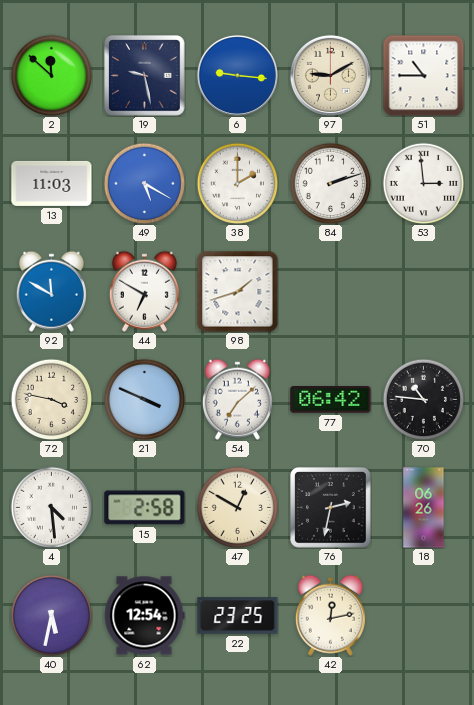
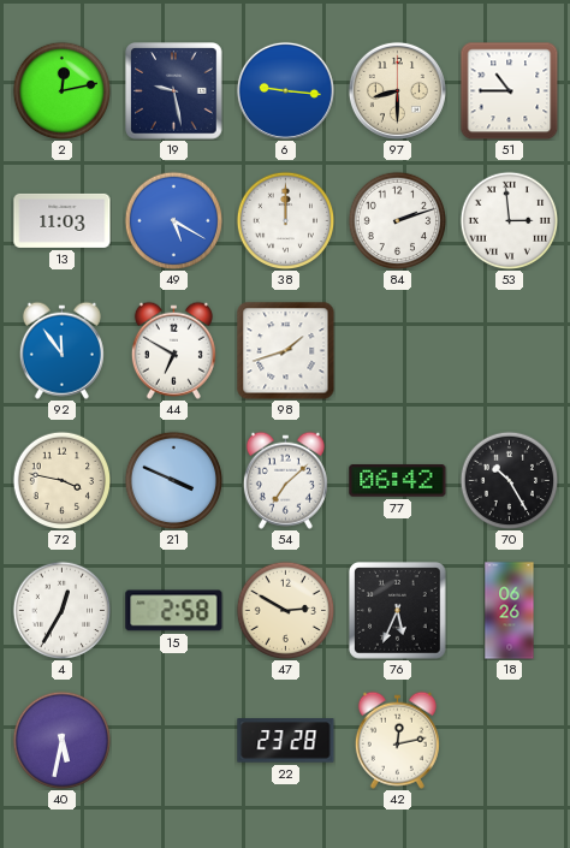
2: 11:52 -> 12:13
97: 9:10 -> 8:30
38: 2:00 -> 12:00
92: 11:50 -> 11:54
70: 10:46 -> 10:25
4: 4:29 -> 12:35
47: 12:50 -> 2:50
76: 2:32 -> 5:34
62: 12:54 -> none
22: 23:25 -> 23:28
